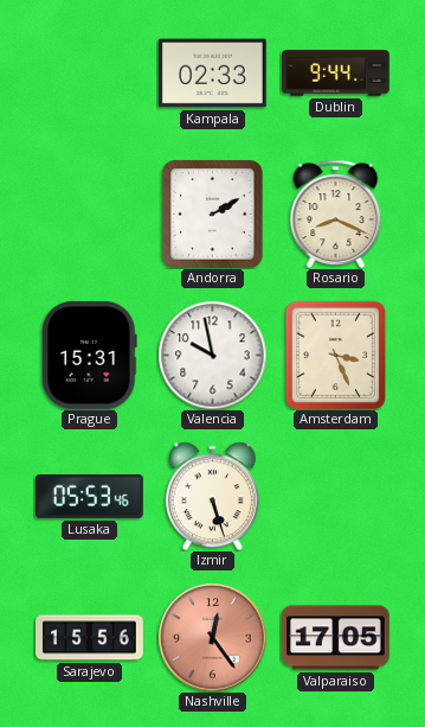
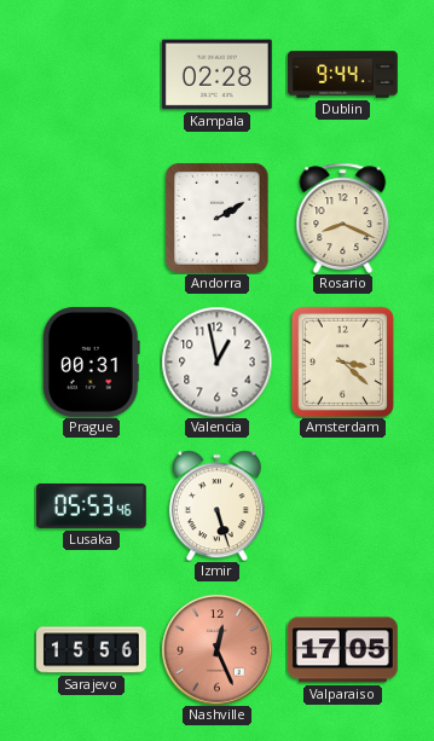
Kampala: 02:33 -> 02:28
Prague: 15:31 -> 00:31
Valencia: 9:58 -> 12:58
Amsterdam: 3:26 -> 3:22
Nashville: 12:24 -> 12:26
